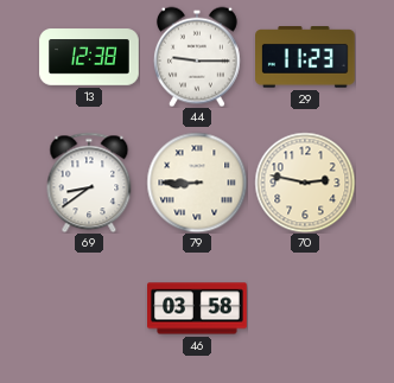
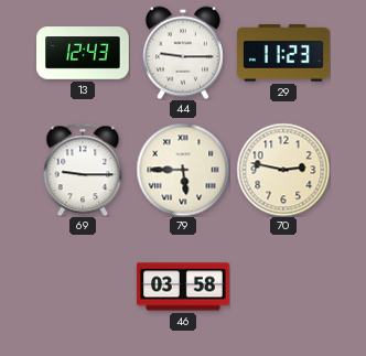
13: 12:38 -> 12:43
69: 8:39 -> 9:15
79: 8:45 -> 5:45
